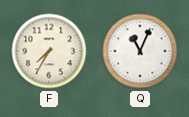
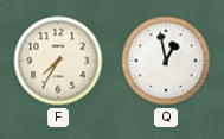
Q: 11:04 -> 12:58
